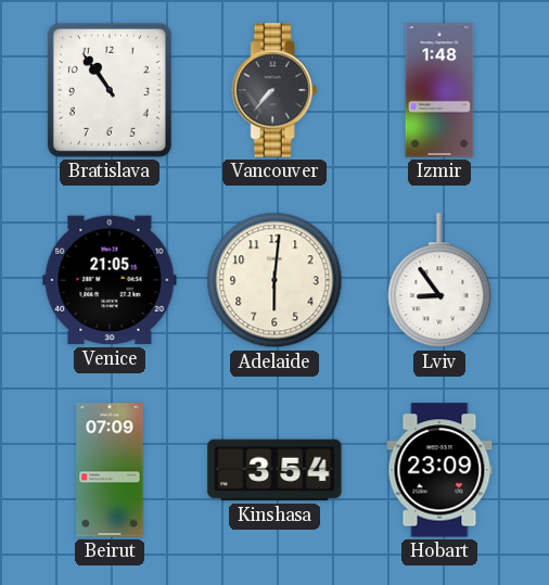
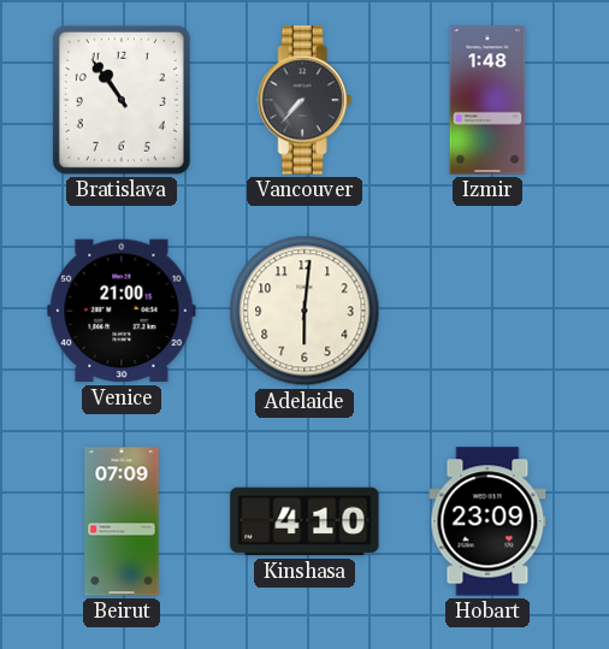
Venice: 21:05 -> 21:00
Lviv: 8:54 -> none
Kinshasa: 3:54 -> 4:10
